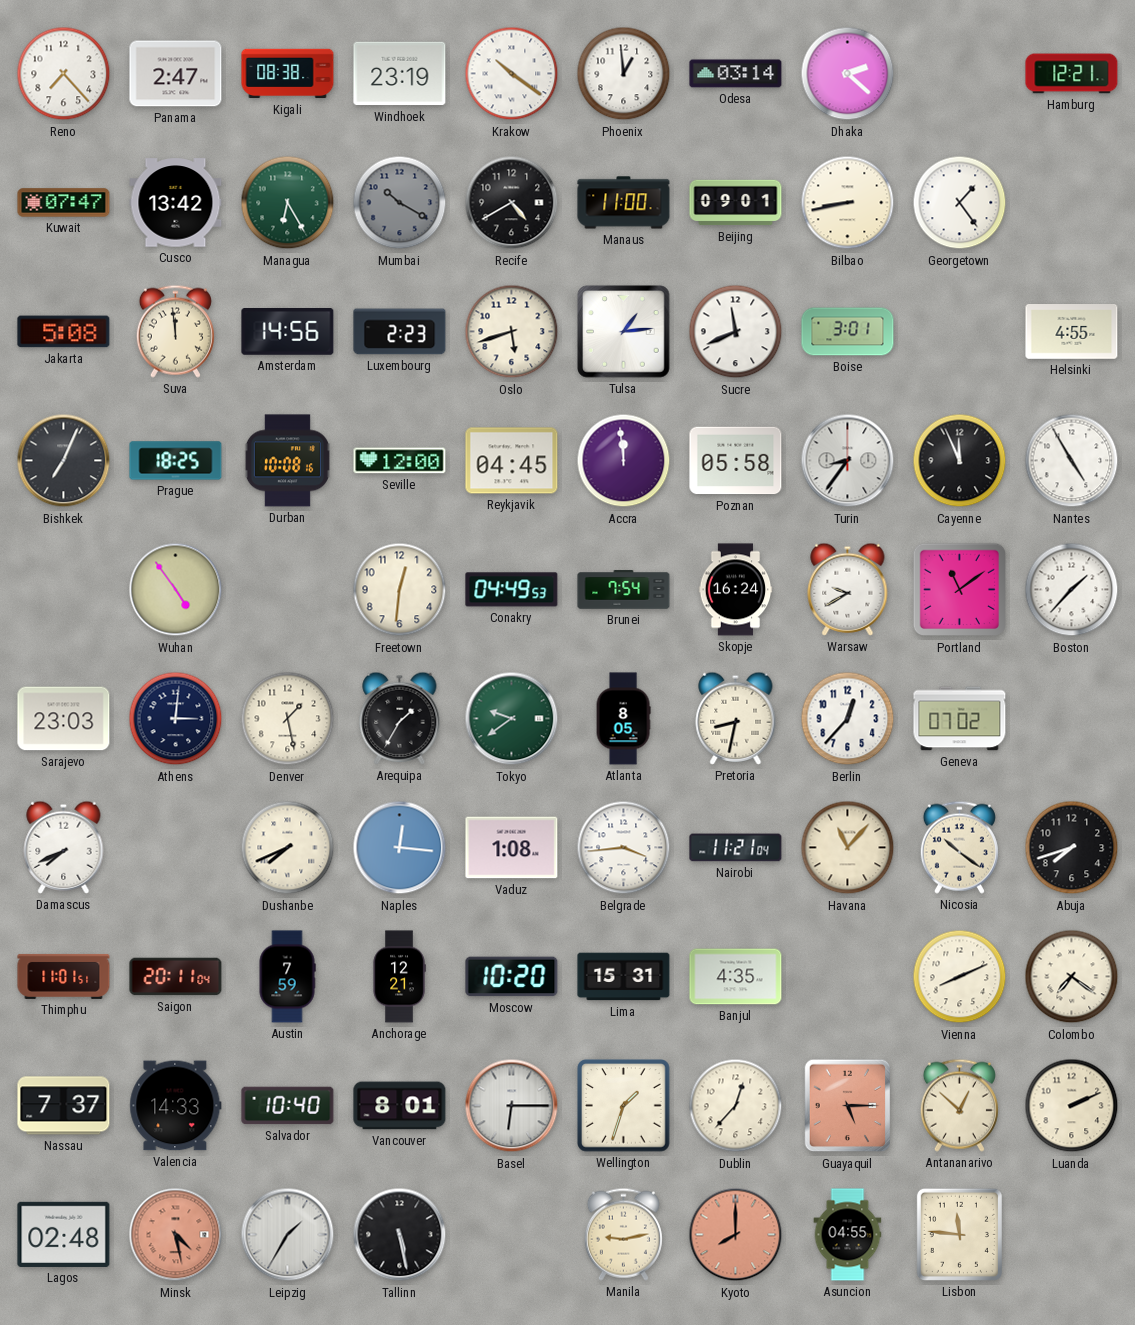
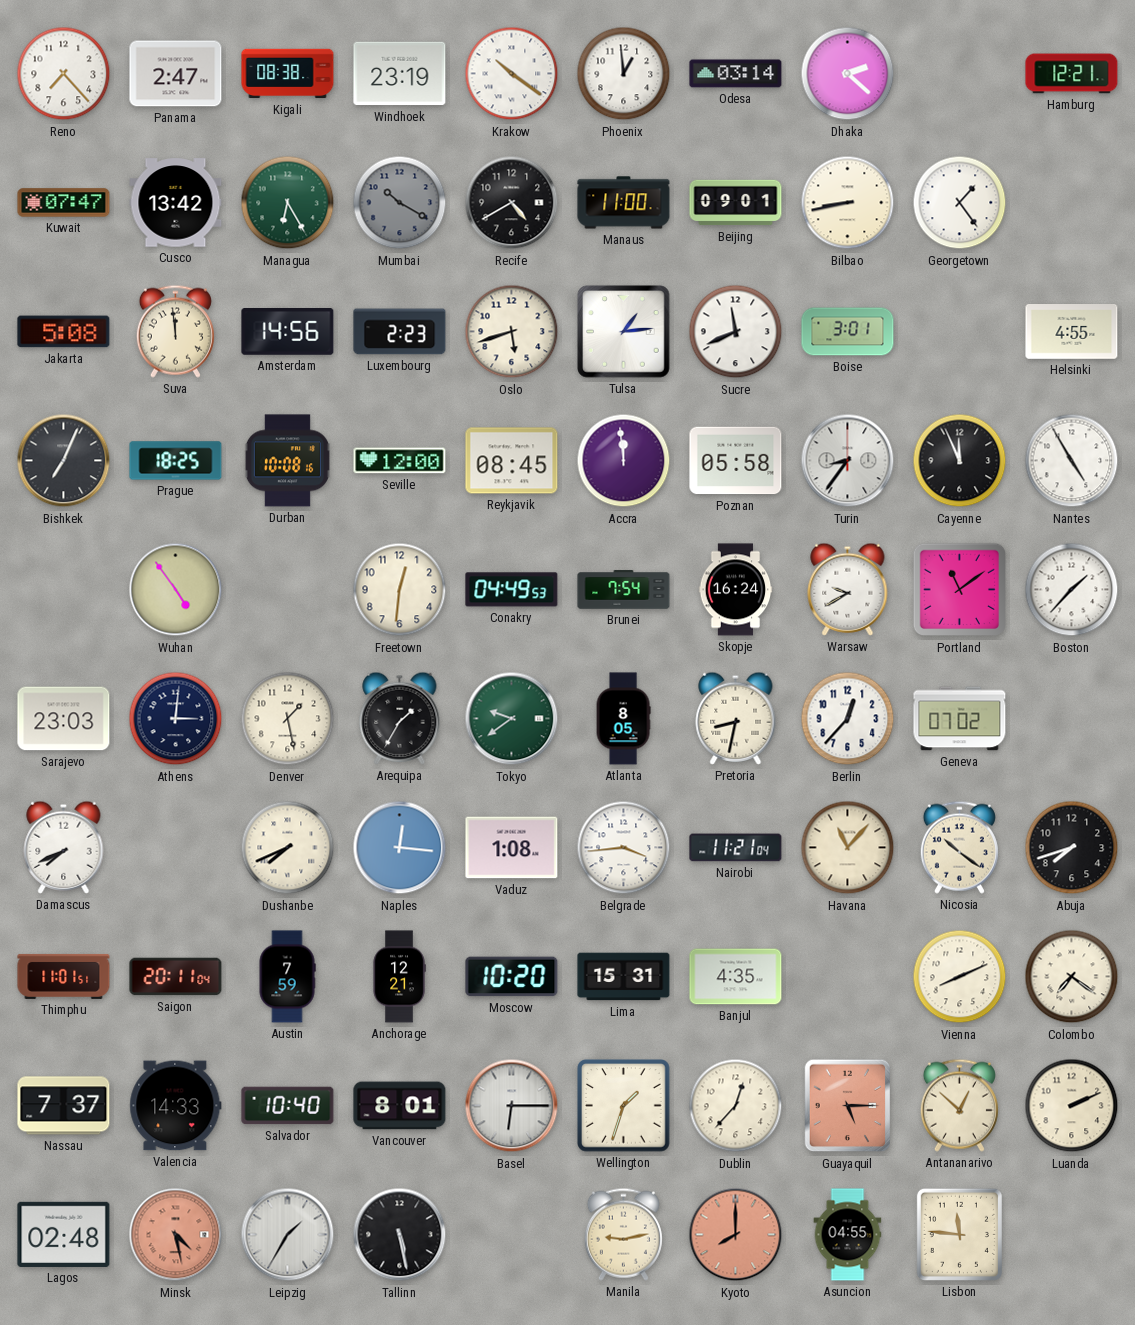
Reykjavik: 04:45 -> 08:45
